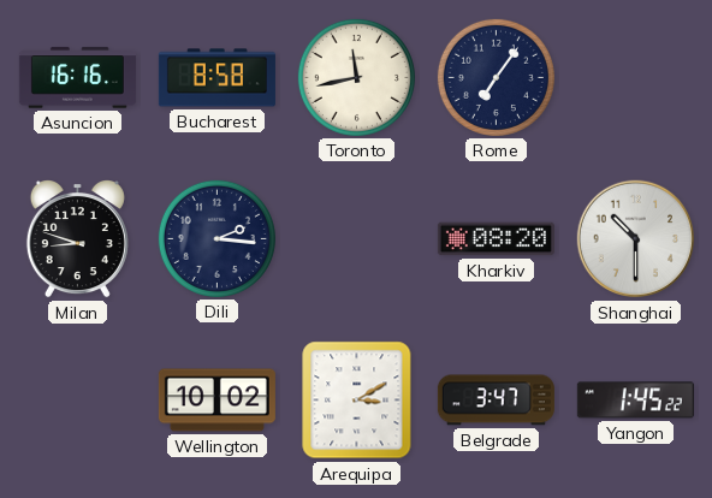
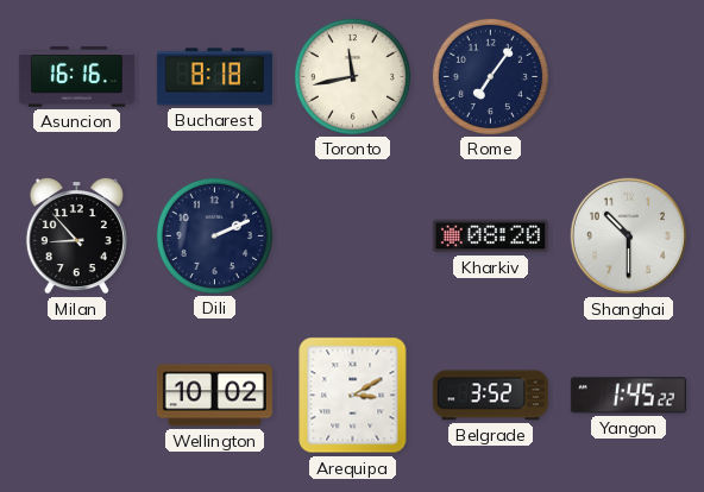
Bucharest: 8:58 -> 8:18
Milan: 8:48 -> 8:53
Dili: 2:16 -> 2:11
Belgrade: 3:47 -> 3:52
